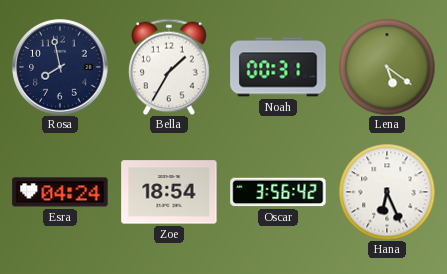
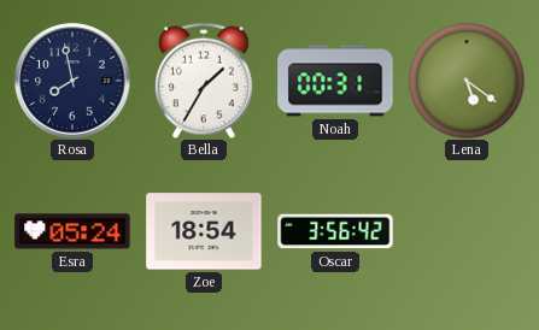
Esra: 04:24 -> 05:24
Hana: 6:26 -> none
